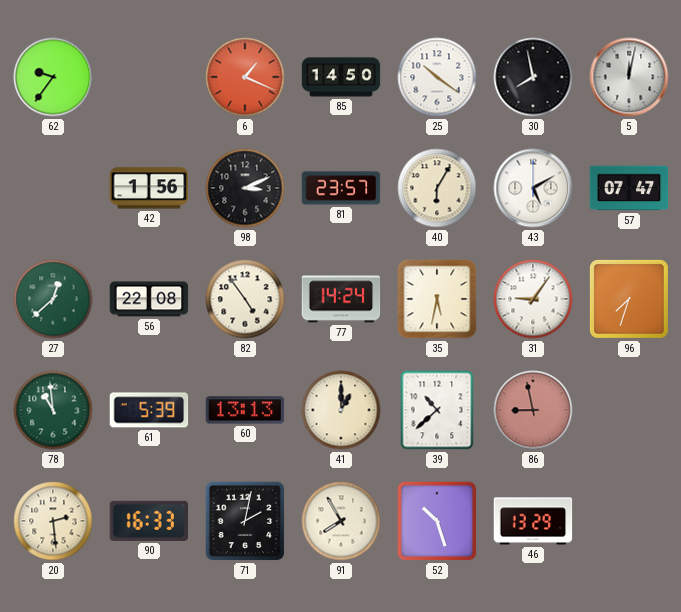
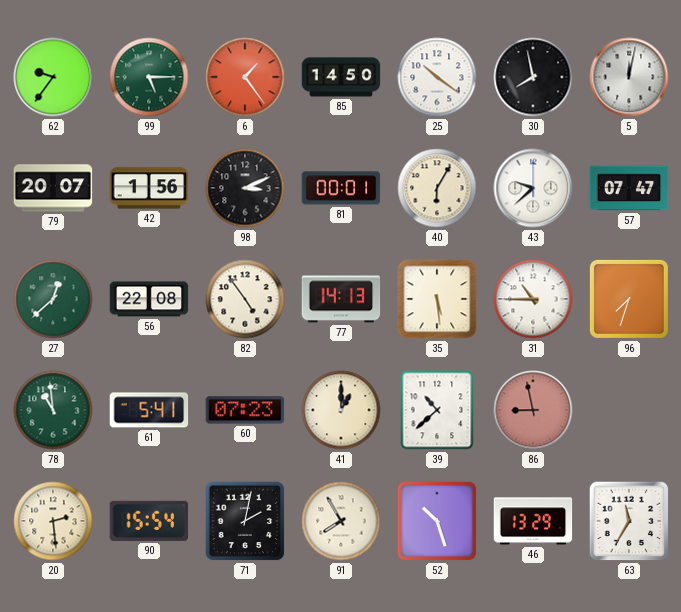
99: none -> 5:15
6: 1:19 -> 1:24
79: none -> 20:07
81: 23:57 -> 00:01
43: 5:10 -> 9:38
77: 14:24 -> 14:13
35: 5:32 -> 5:29
31: 9:06 -> 10:45
61: 5:39 -> 5:41
60: 13:13 -> 07:23
90: 16:33 -> 15:54
63: none -> 11:35
